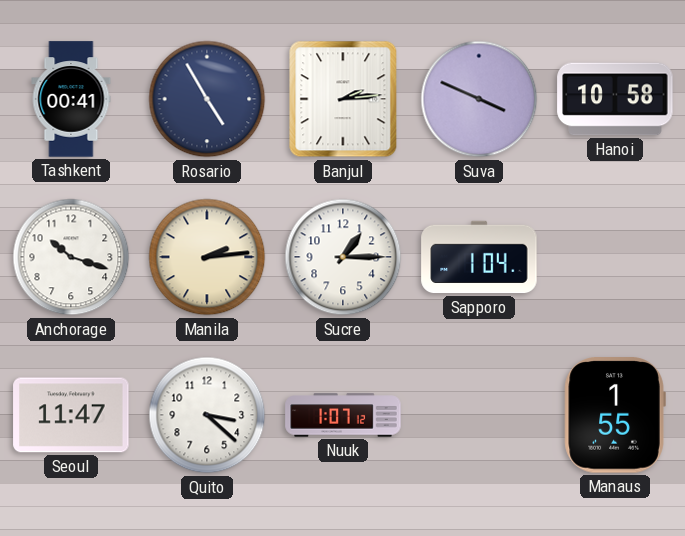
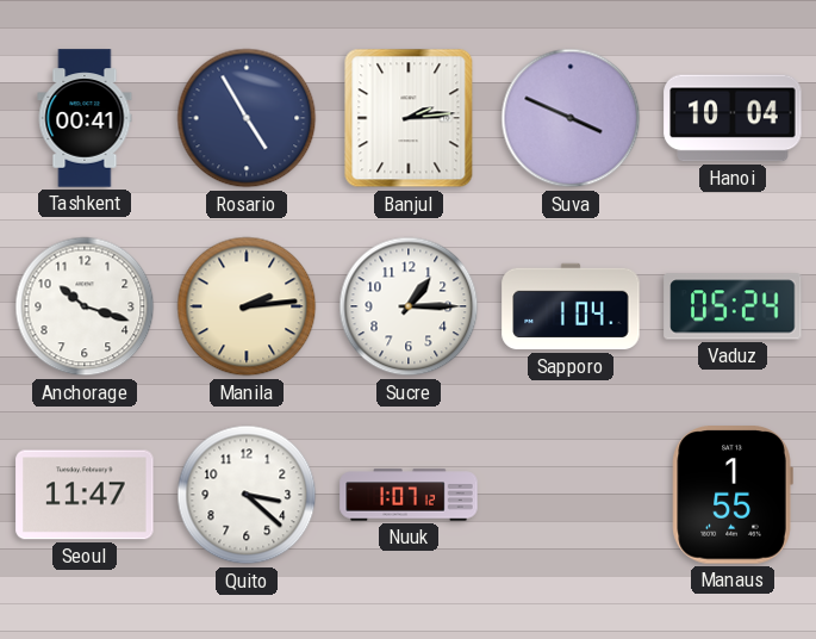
Hanoi: 10:58 -> 10:04
Vaduz: none -> 05:24
